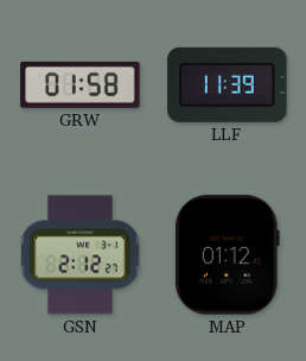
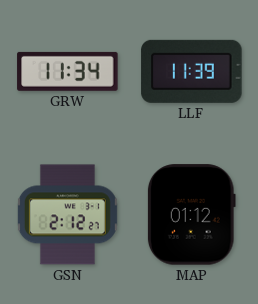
GRW: 01:58 -> 11:34
